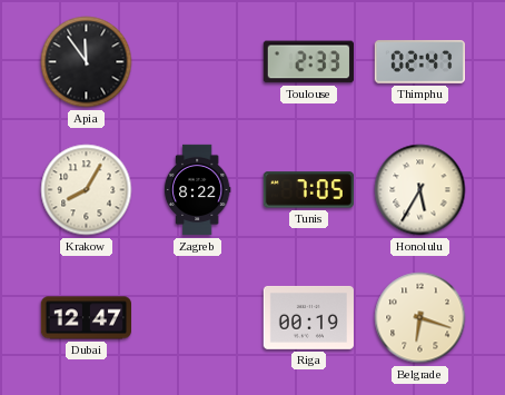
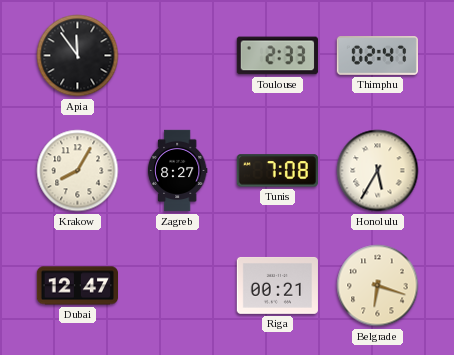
Zagreb: 8:22 -> 8:27
Tunis: 7:05 -> 7:08
Riga: 00:19 -> 00:21
